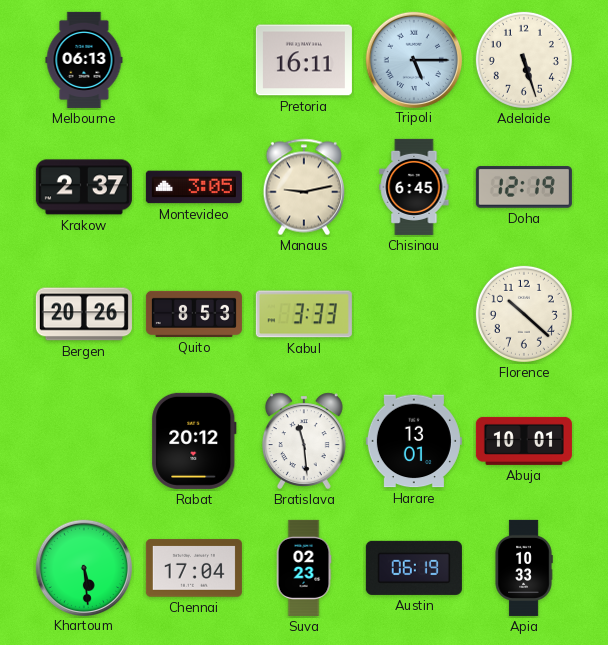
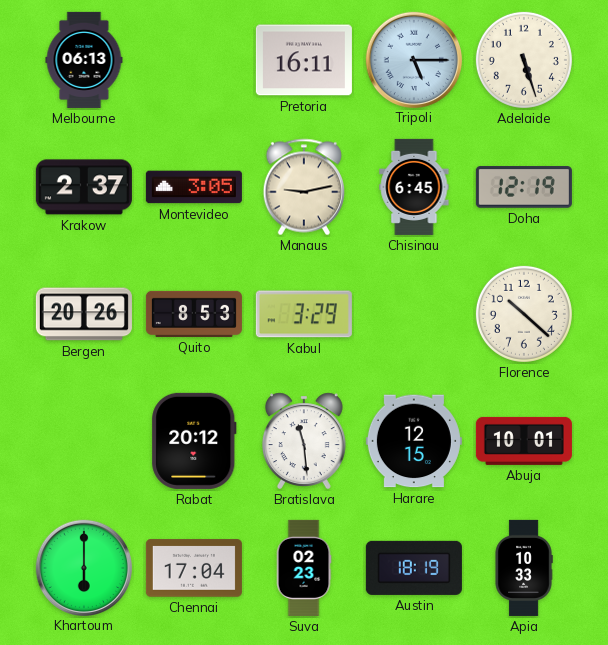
Kabul: 3:33 -> 3:29
Harare: 13:01 -> 12:15
Khartoum: 5:29 -> 6:00
Austin: 06:19 -> 18:19
